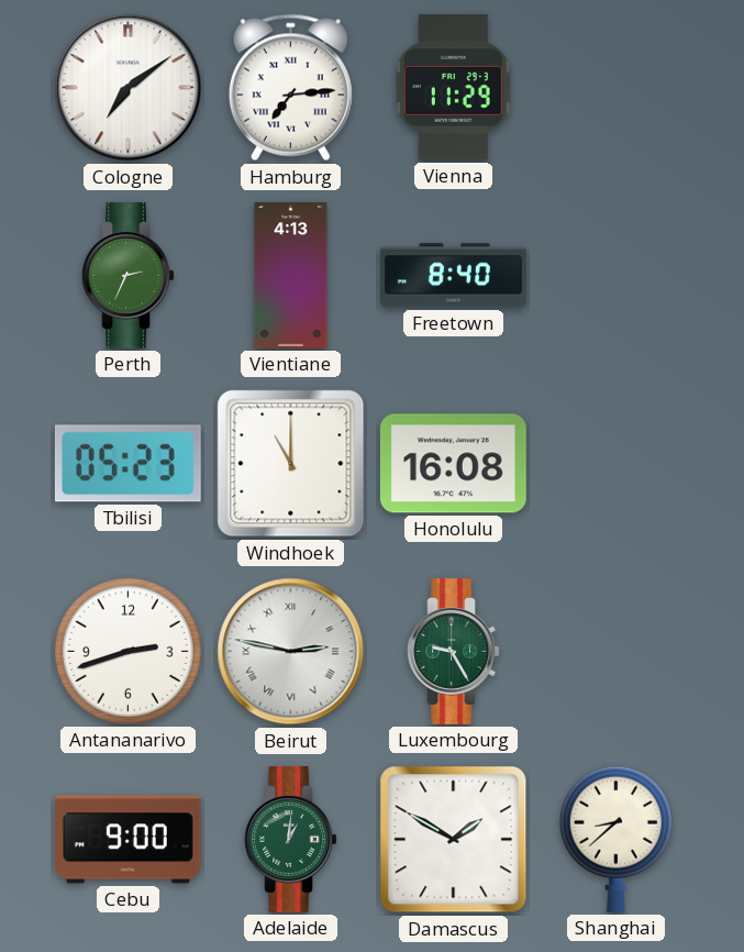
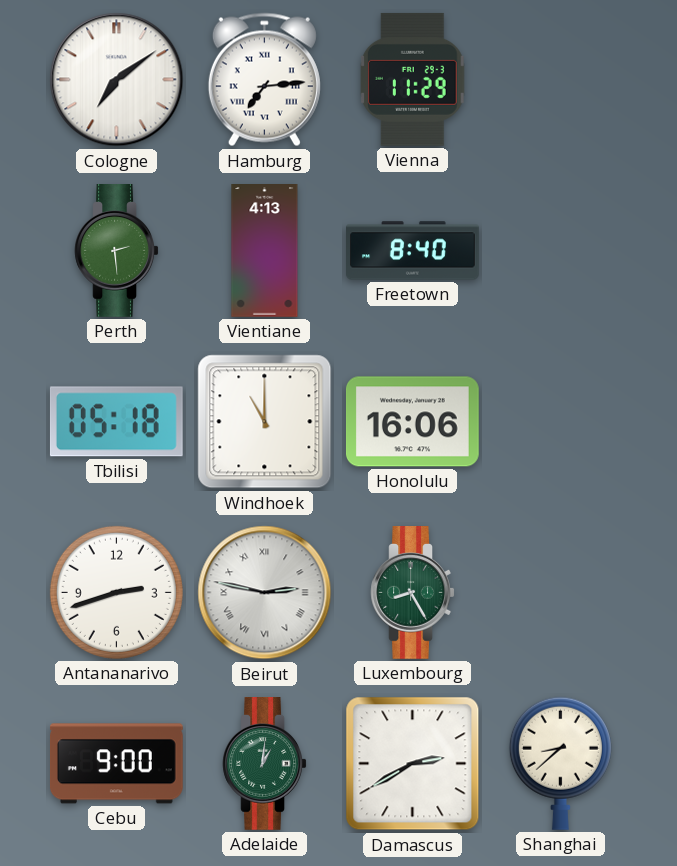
Perth: 2:34 -> 2:29
Tbilisi: 05:23 -> 05:18
Honolulu: 16:08 -> 16:06
Luxembourg: 9:25 -> 8:25
Damascus: 1:50 -> 2:40
